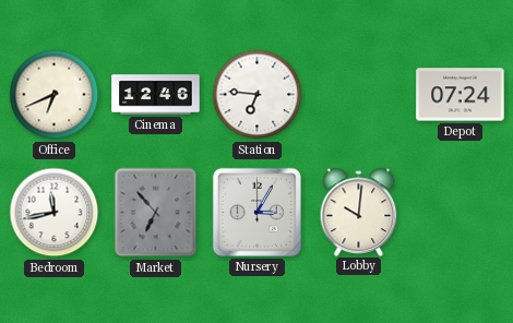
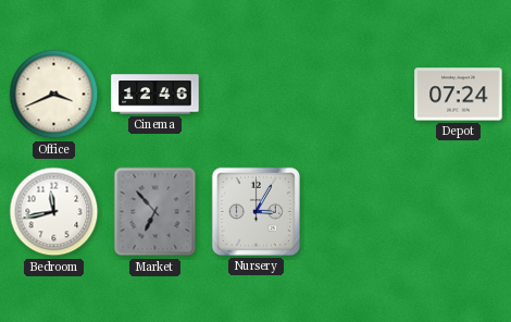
Office: 6:41 -> 3:41
Station: 6:46 -> none
Lobby: 10:01 -> none
